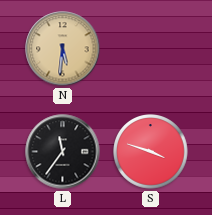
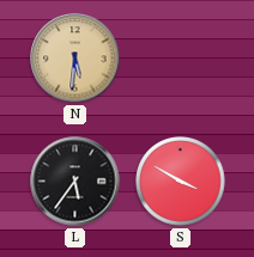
L: 11:36 -> 5:36
S: 3:48 -> 3:50
